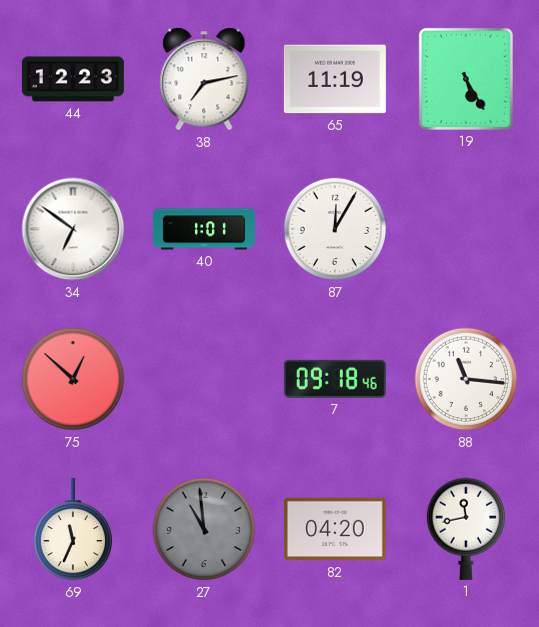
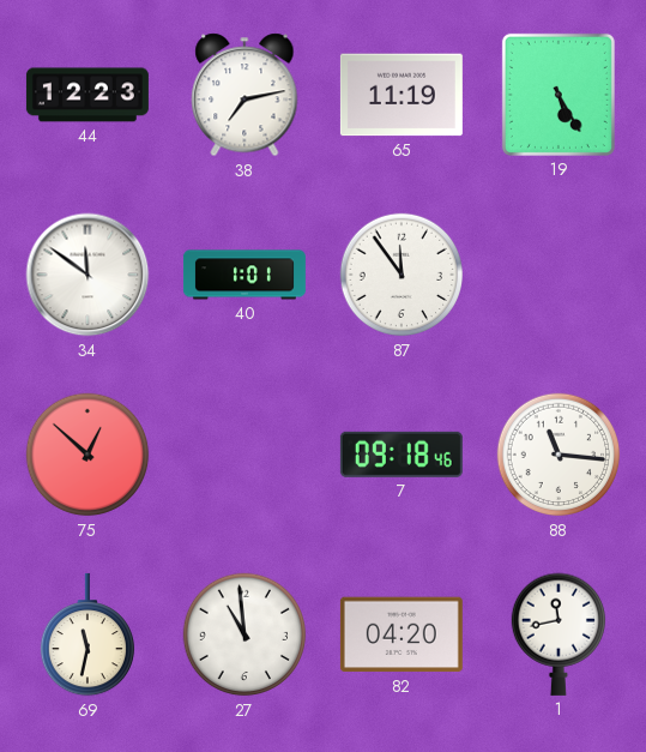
34: 6:51 -> 11:51
87: 12:05 -> 11:54
69: 11:34 -> 11:32
27 dial: grey -> white
